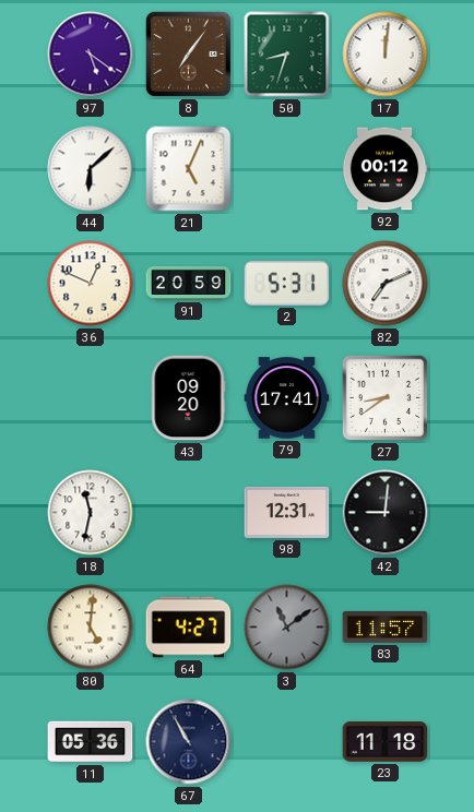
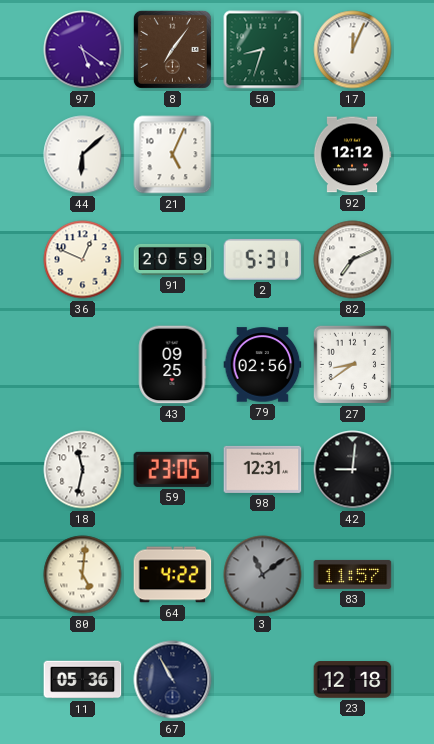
17: 12:01 -> 12:04
92: 00:12 -> 12:12
43: 09:20 -> 09:25
79: 17:41 -> 02:56
59: none -> 23:05
64: 4:27 -> 4:22
23: 11:18 -> 12:18
